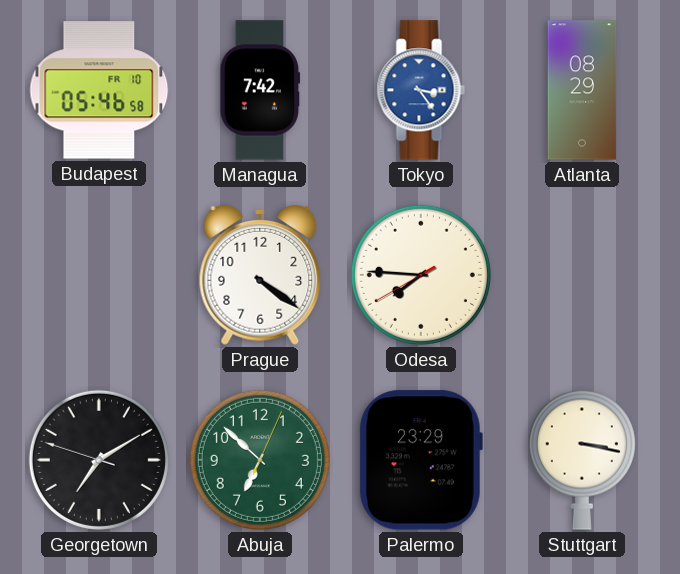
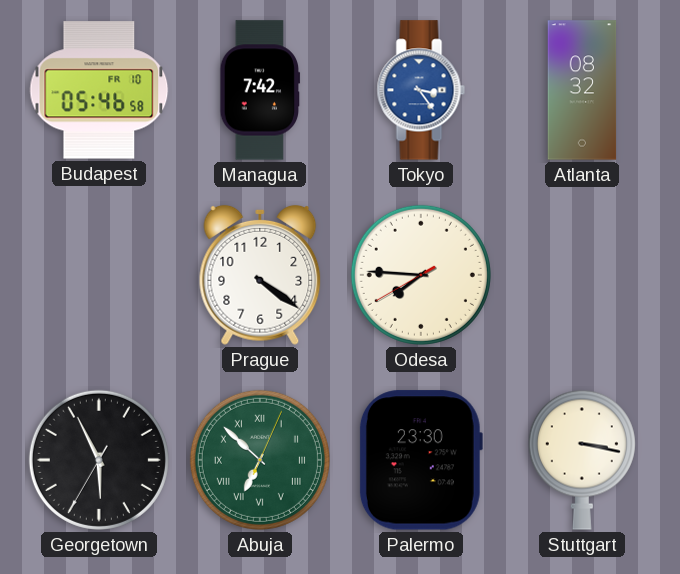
Atlanta: 08:29 -> 08:32
Georgetown: 7:09 -> 5:55
Abuja numerals: Arabic -> Roman
Palermo: 23:29 -> 23:30
